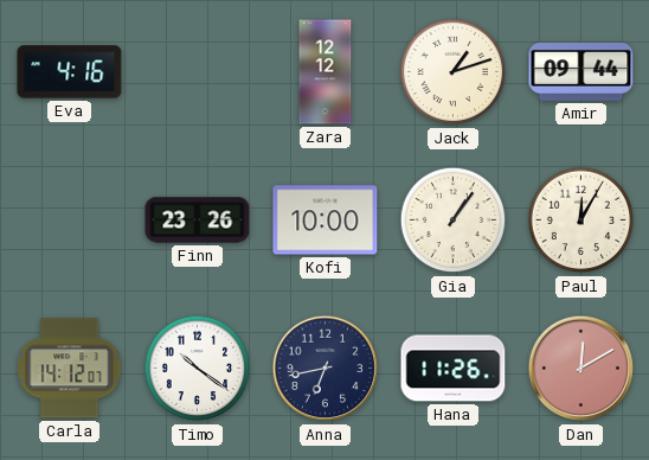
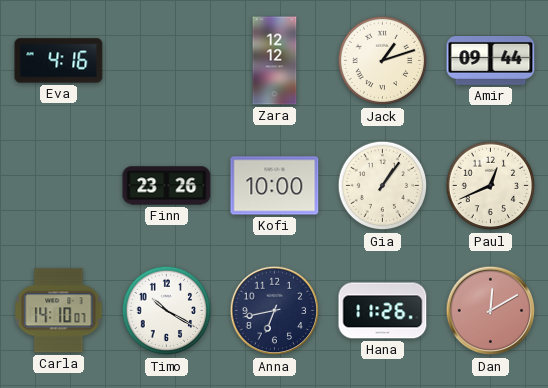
Paul: 12:05 -> 12:41
Carla: 14:12 -> 14:10
Timo: 10:21 -> 10:20
